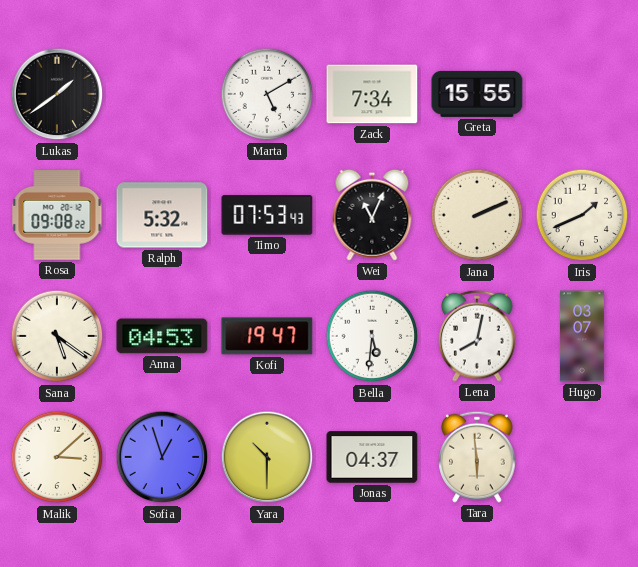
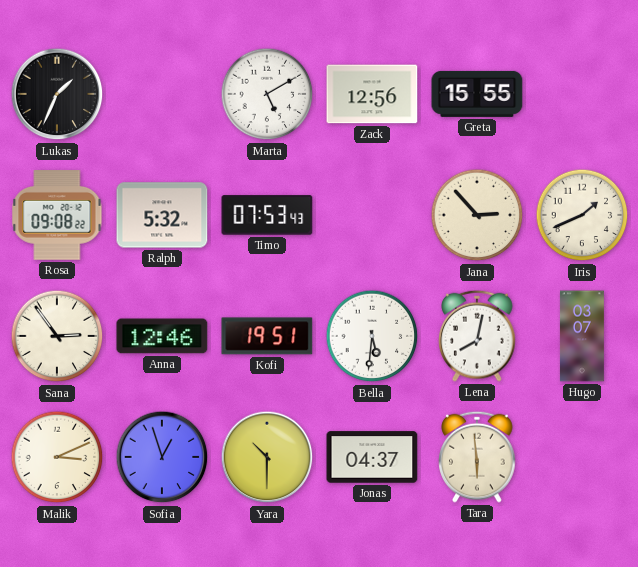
Lukas: 1:39 -> 1:34
Zack: 7:34 -> 12:56
Wei: 11:04 -> none
Jana: 2:11 -> 2:53
Sana: 5:21 -> 2:54
Anna: 04:53 -> 12:46
Kofi: 19:47 -> 19:51
Malik: 3:08 -> 3:11
